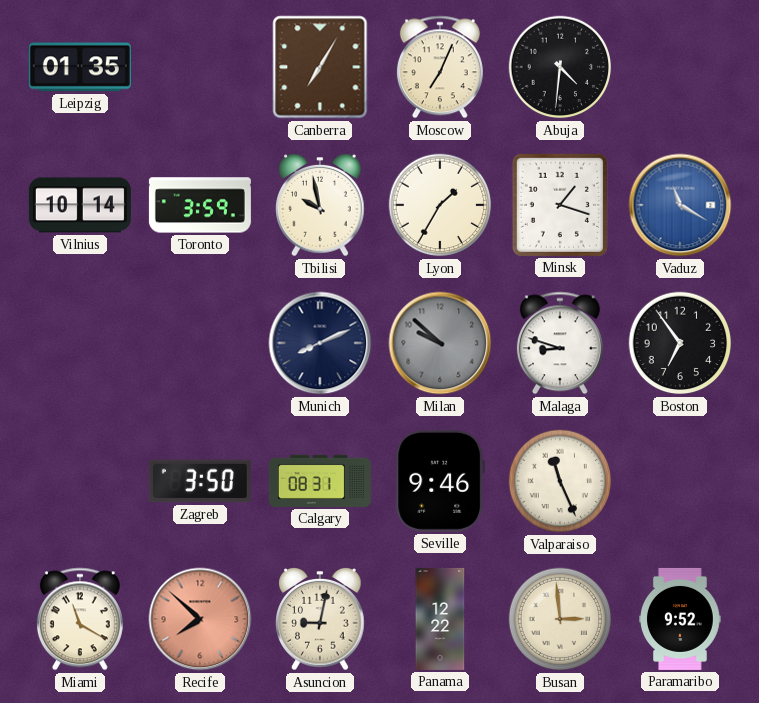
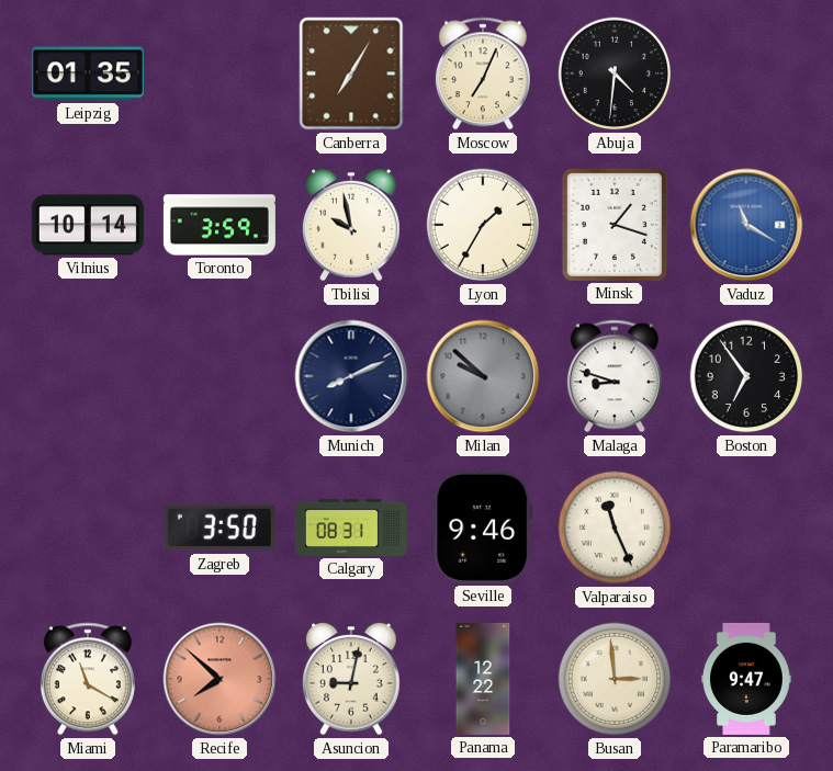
Paramaribo: 9:52 -> 9:47
